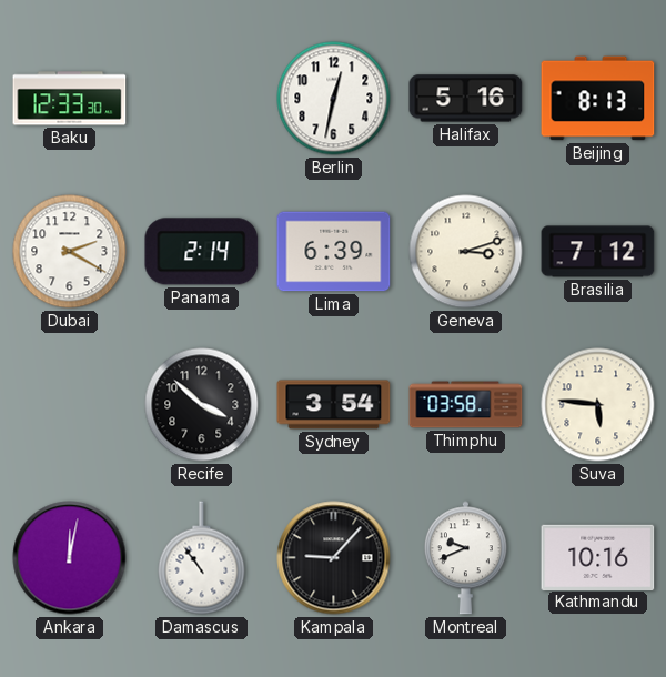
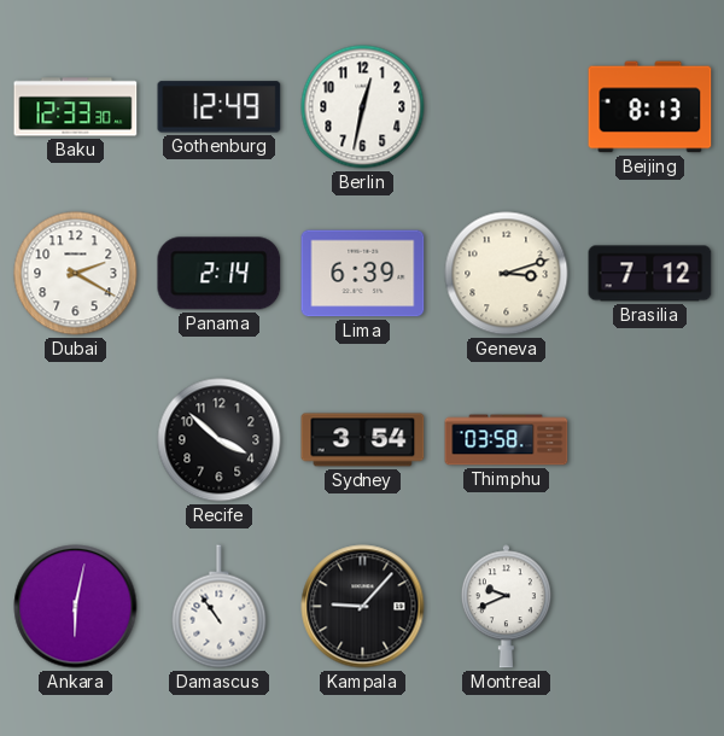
Gothenburg: none -> 12:49
Halifax: 5:16 -> none
Suva: 5:46 -> none
Ankara: 12:02 -> 6:02
Kathmandu: 10:16 -> none
